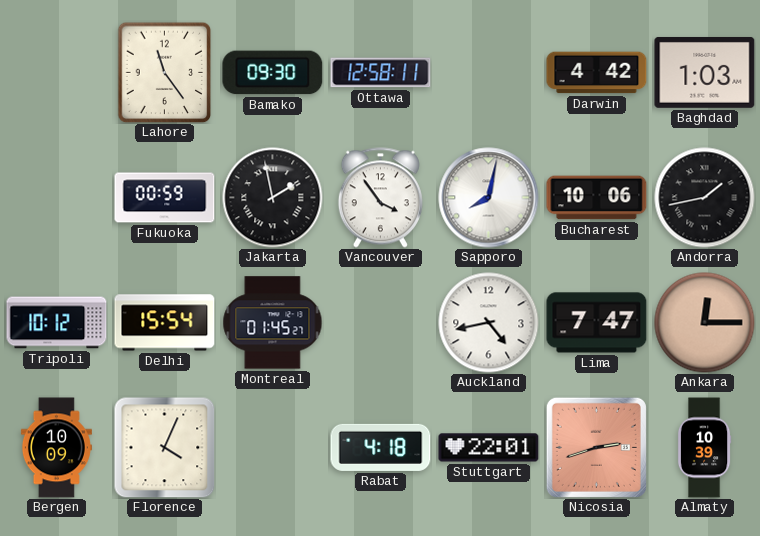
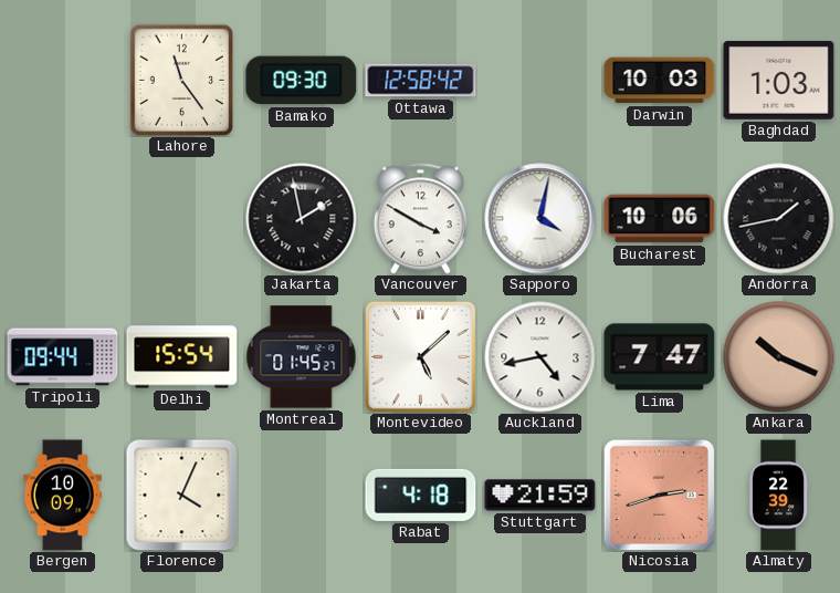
Ottawa: 12:58:11 -> 12:58:42
Darwin: 4:42 -> 10:03
Fukuoka: 00:59 -> none
Vancouver: 3:54 -> 3:50
Sapporo: 8:02 -> 4:02
Tripoli: 10:12 -> 09:44
Montevideo: none -> 5:08
Ankara: 12:15 -> 10:19
Stuttgart: 22:01 -> 21:59
Almaty: 10:39 -> 22:39
